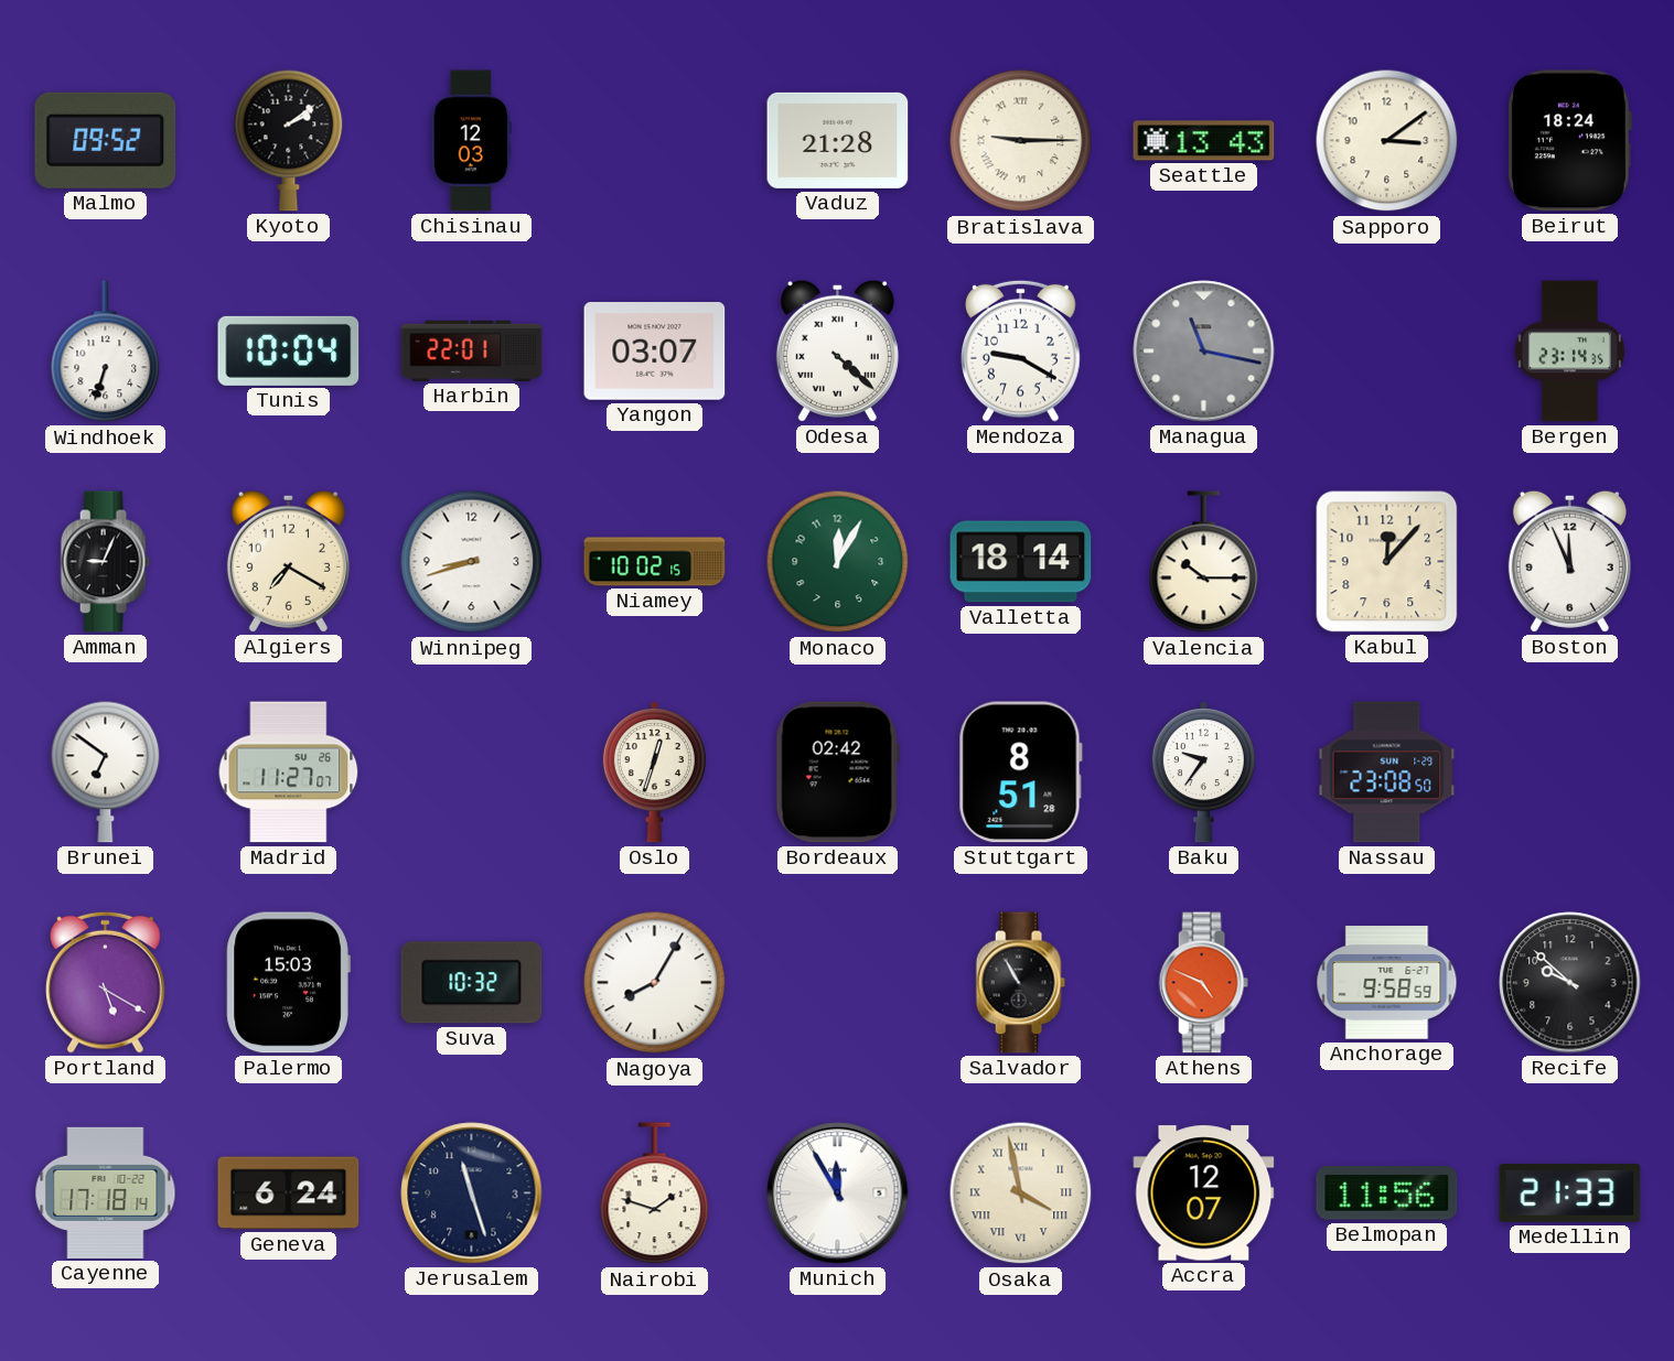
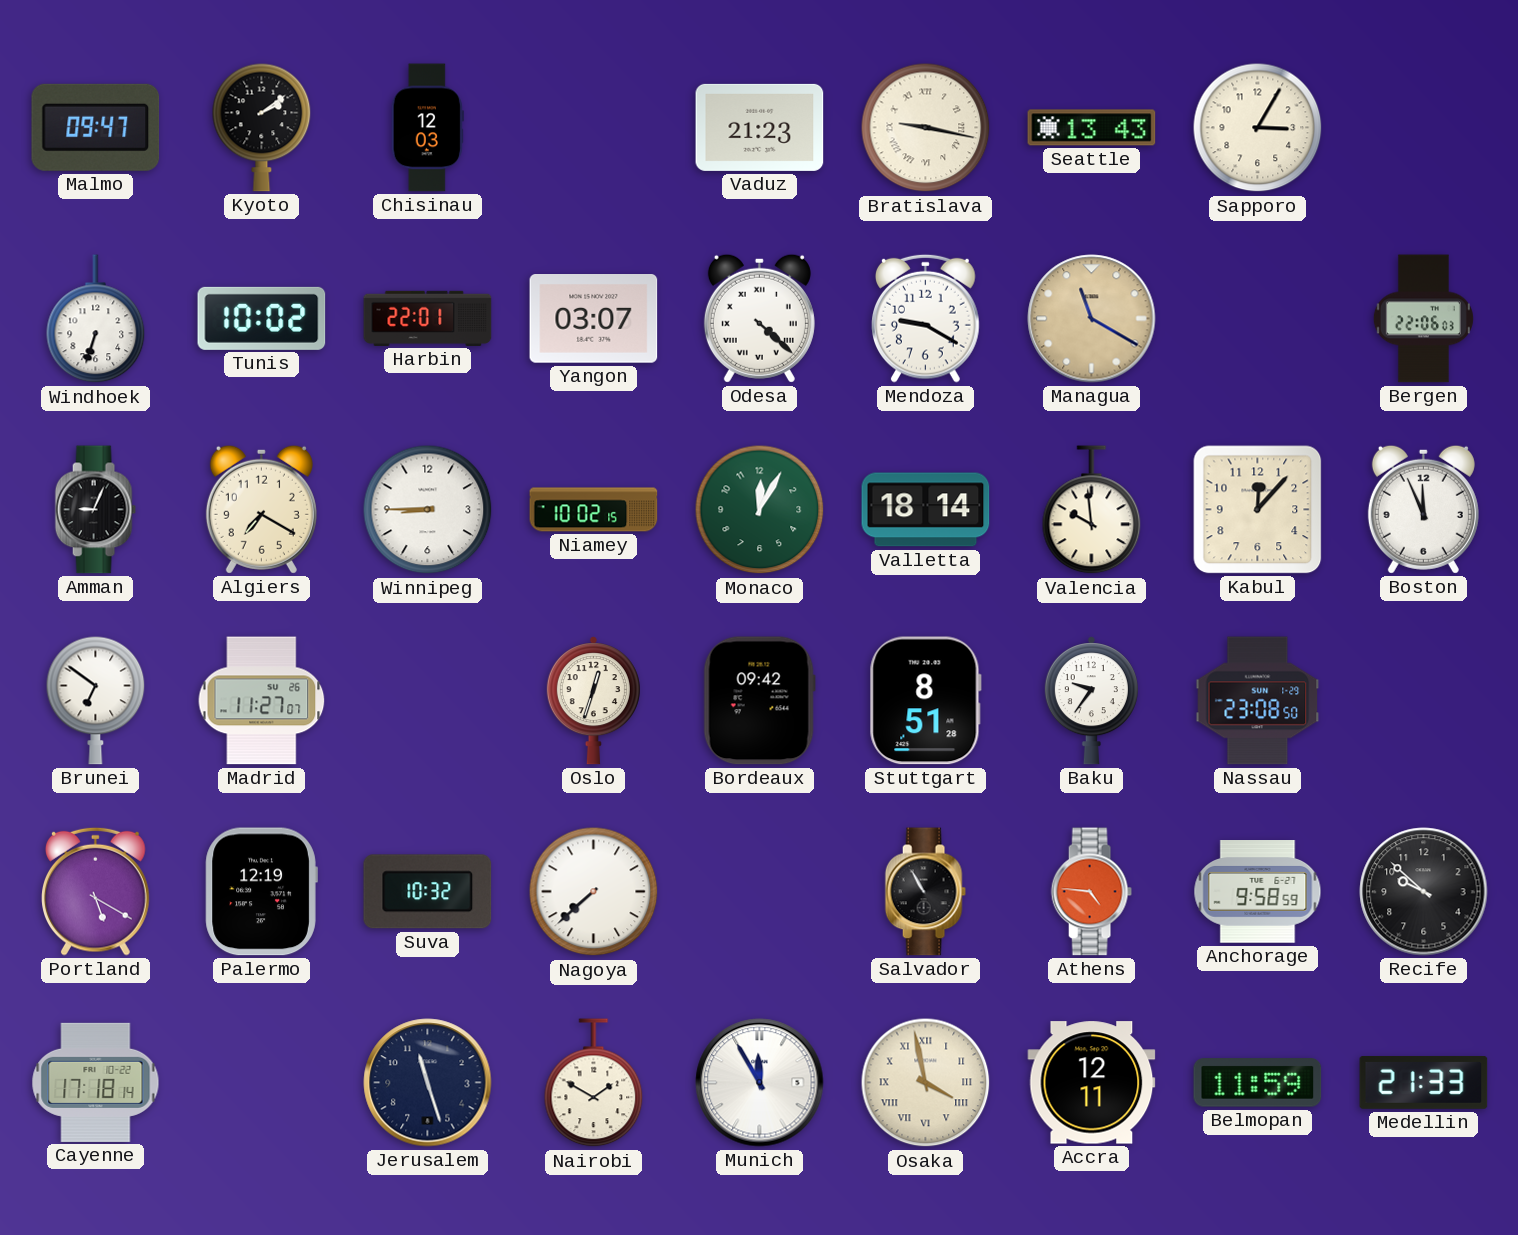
Malmo: 09:52 -> 09:47
Vaduz: 21:28 -> 21:23
Bratislava: 9:15 -> 9:17
Sapporo: 3:09 -> 3:05
Beirut: 18:24 -> none
Tunis: 10:04 -> 10:02
Managua: 11:17 -> 11:20
Managua dial: grey -> champagne
Bergen: 23:14 -> 22:06
Winnipeg: 8:42 -> 8:45
Valencia: 10:15 -> 9:59
Bordeaux: 02:42 -> 09:42
Palermo: 15:03 -> 12:19
Nagoya: 8:05 -> 7:38
Athens: 4:49 -> 4:46
Geneva: 6:24 -> none
Nairobi: 1:48 -> 1:50
Accra: 12:07 -> 12:11
Belmopan: 11:56 -> 11:59
